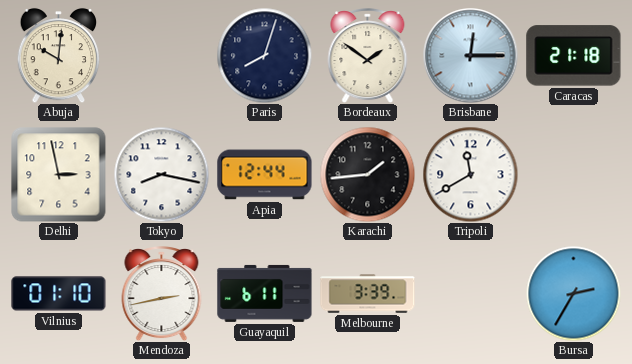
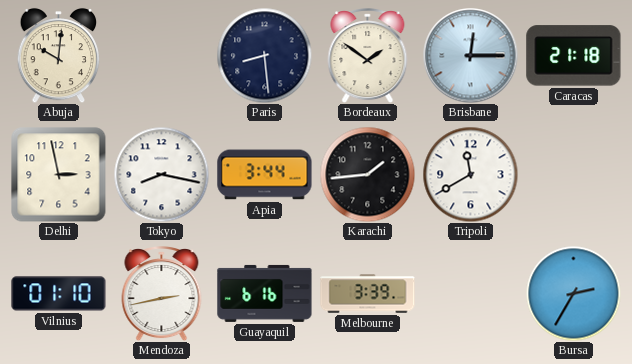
Paris: 8:03 -> 8:29
Apia: 12:44 -> 3:44
Guayaquil: 6:11 -> 6:16
